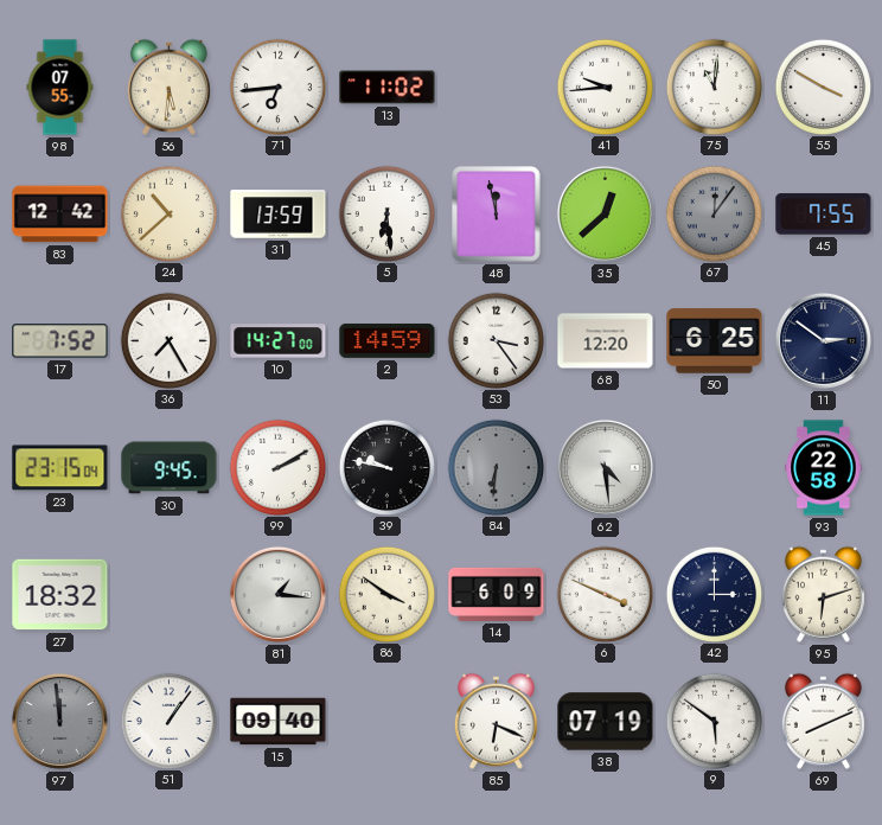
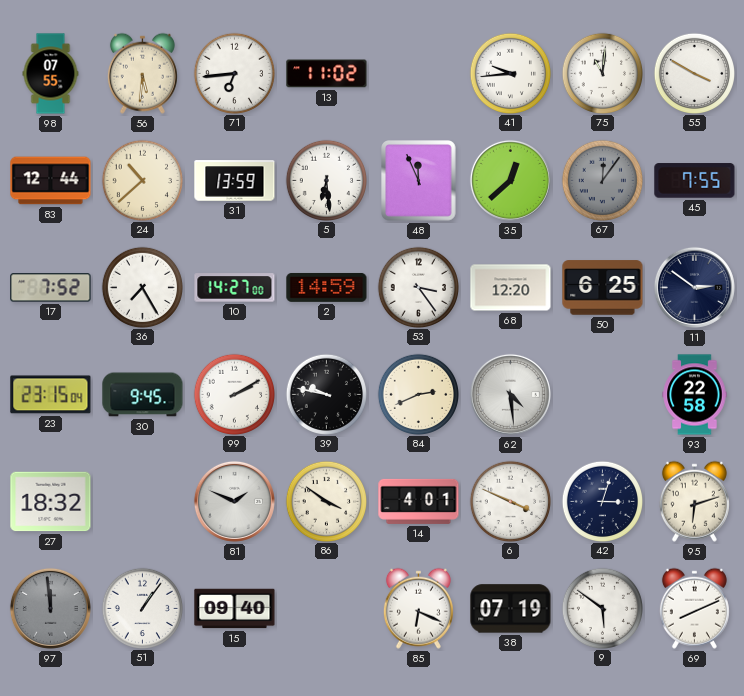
83: 12:42 -> 12:44
48: 11:58 -> 11:56
84: 6:31 -> 2:41
84 dial: grey -> cream
81: 1:16 -> 1:49
14: 6:09 -> 4:01
42: 3:00 -> 3:03
